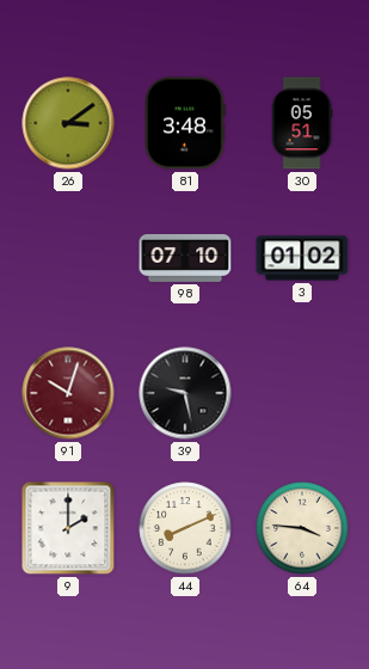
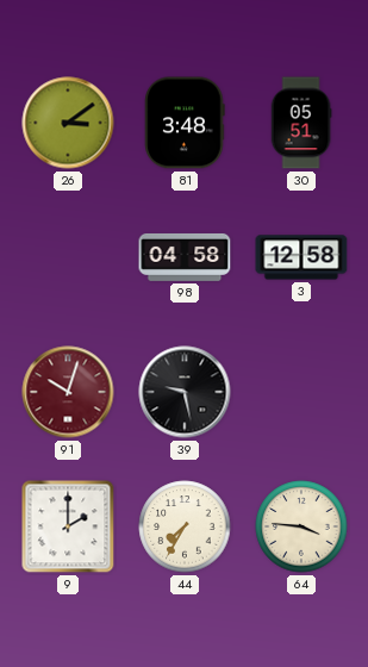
98: 07:10 -> 04:58
3: 01:02 -> 12:58
44: 8:11 -> 7:35
